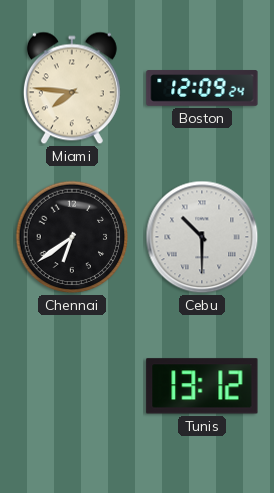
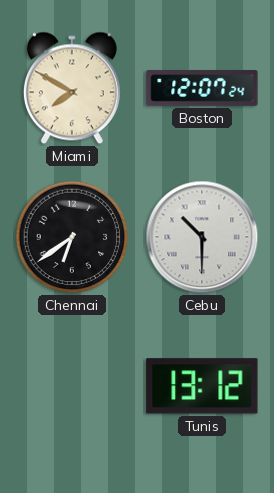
Miami: 7:46 -> 7:50
Boston: 12:09 -> 12:07
